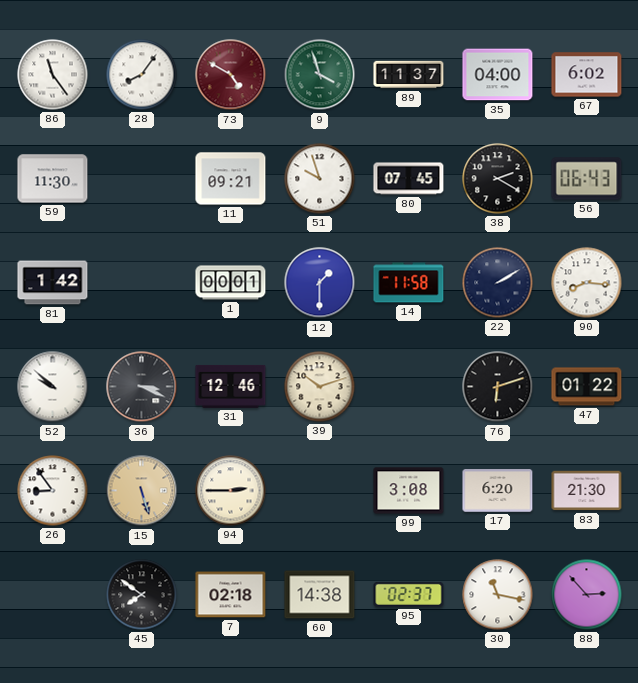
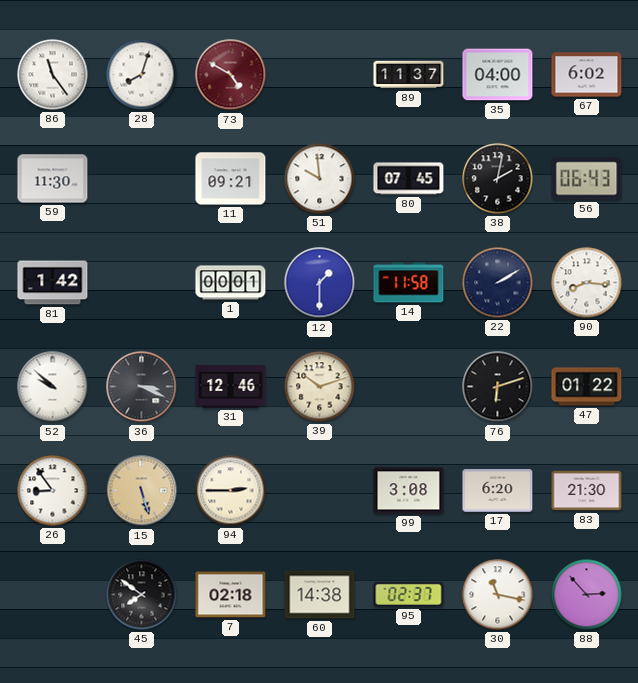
28: 8:06 -> 8:03
9: 3:57 -> none
51: 9:57 -> 9:59
38: 2:20 -> 2:02
